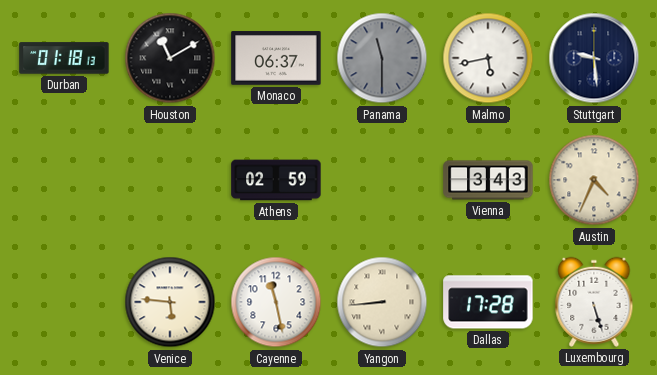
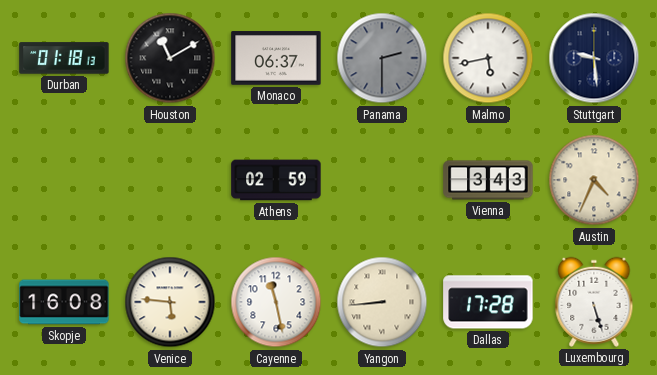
Panama: 11:30 -> 2:30
Skopje: none -> 16:08
